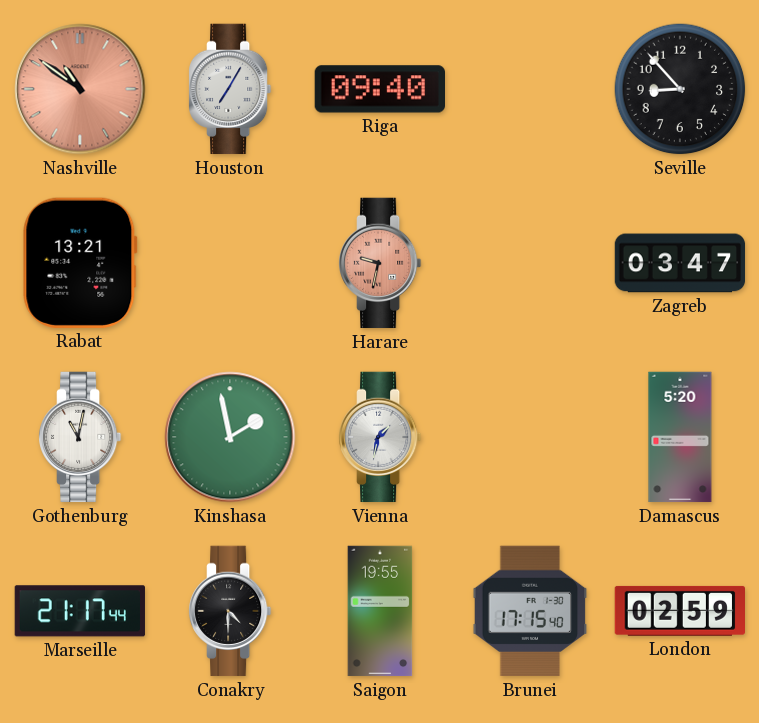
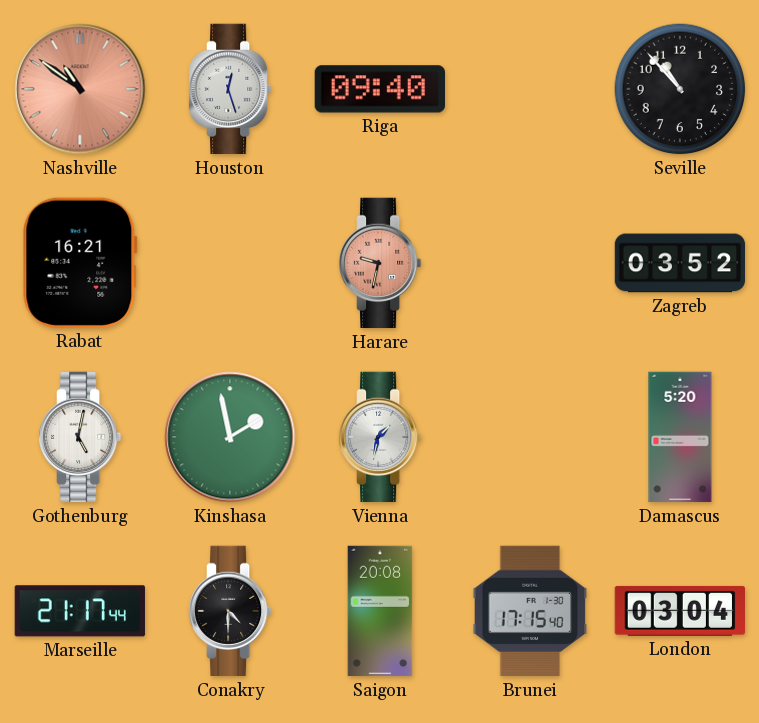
Houston: 7:05 -> 12:27
Seville: 8:53 -> 10:53
Rabat: 13:21 -> 16:21
Zagreb: 03:47 -> 03:52
Gothenburg: 11:02 -> 5:02
Saigon: 19:55 -> 20:08
London: 02:59 -> 03:04
